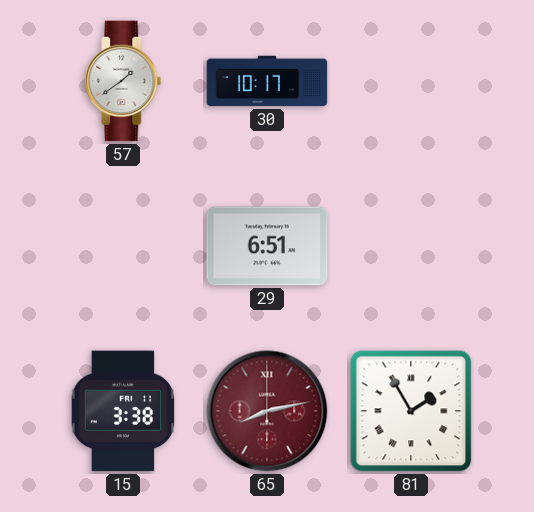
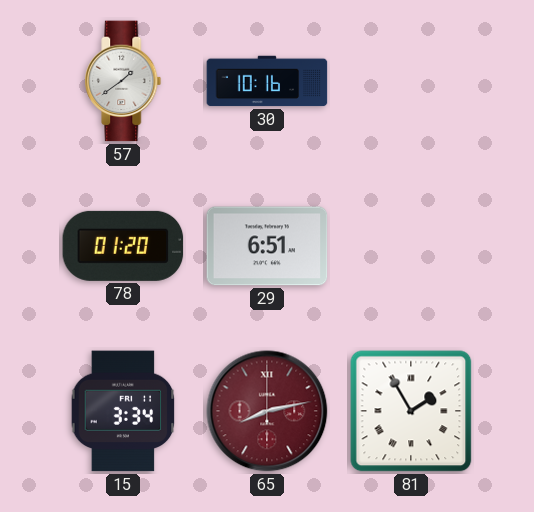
30: 10:17 -> 10:16
78: none -> 01:20
15: 3:38 -> 3:34
